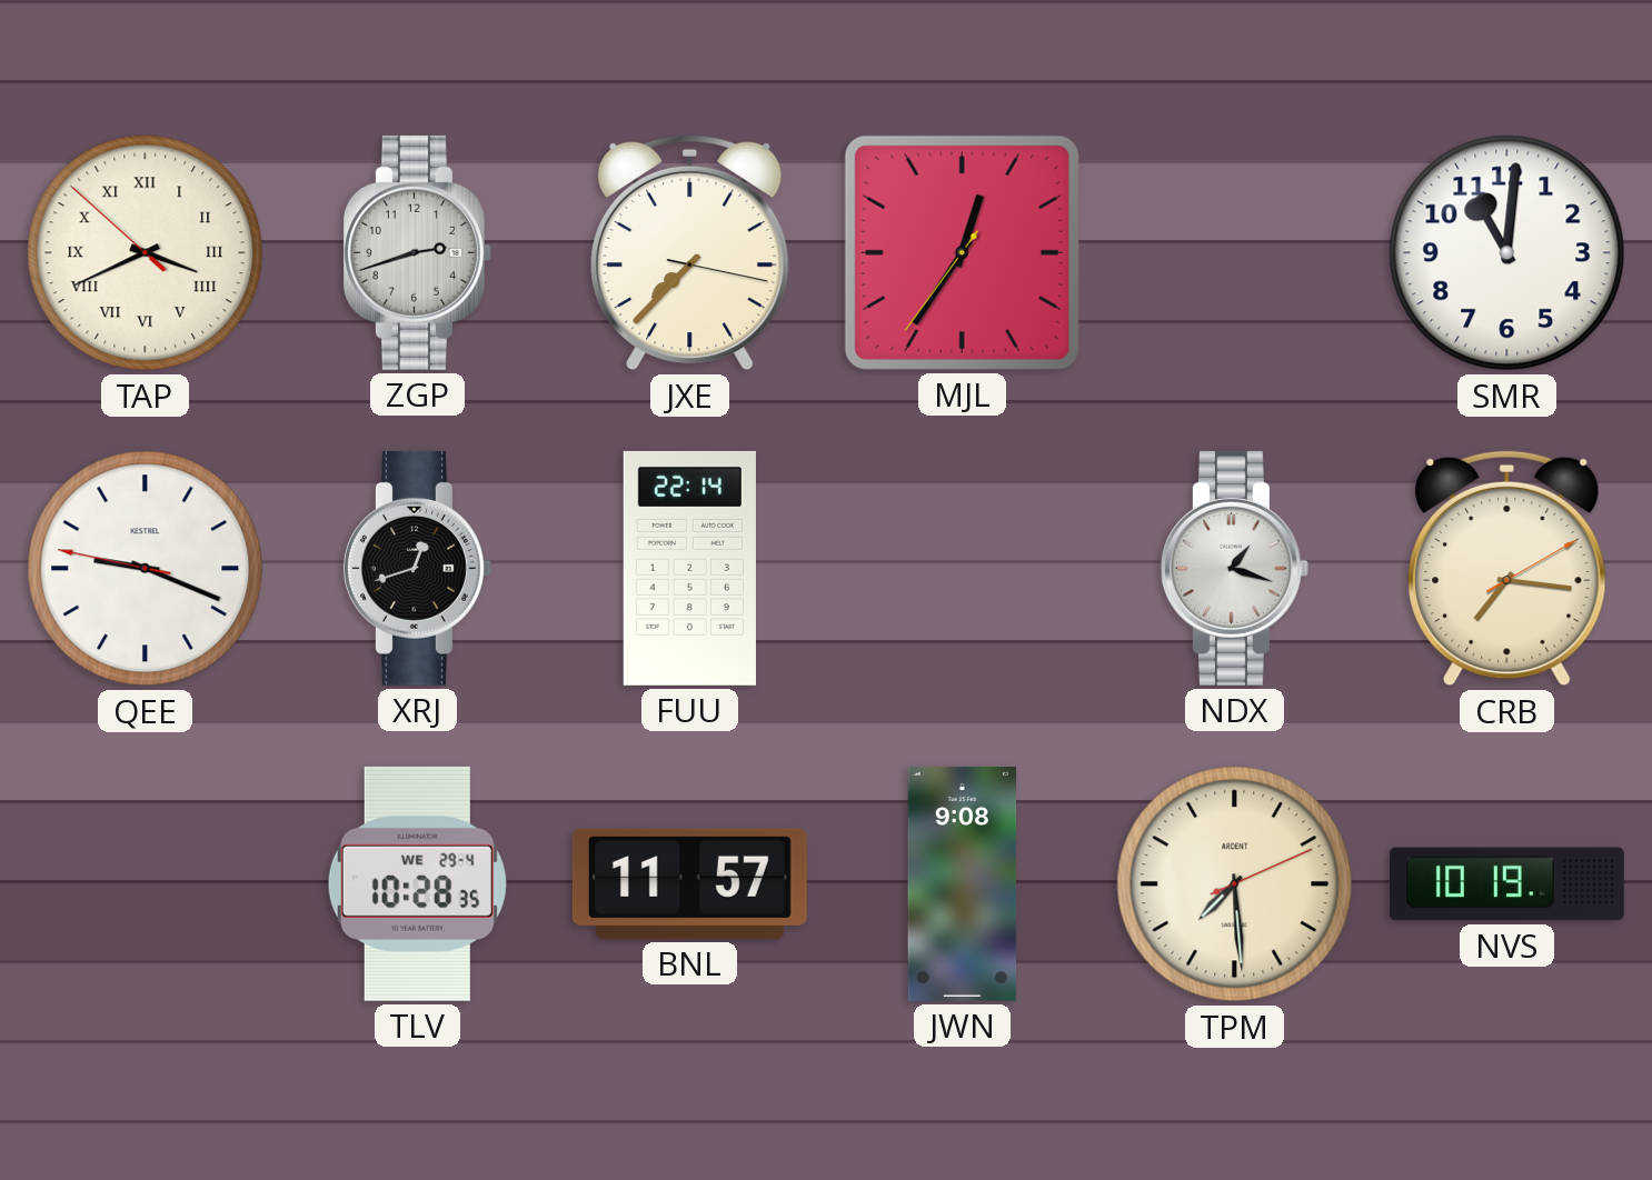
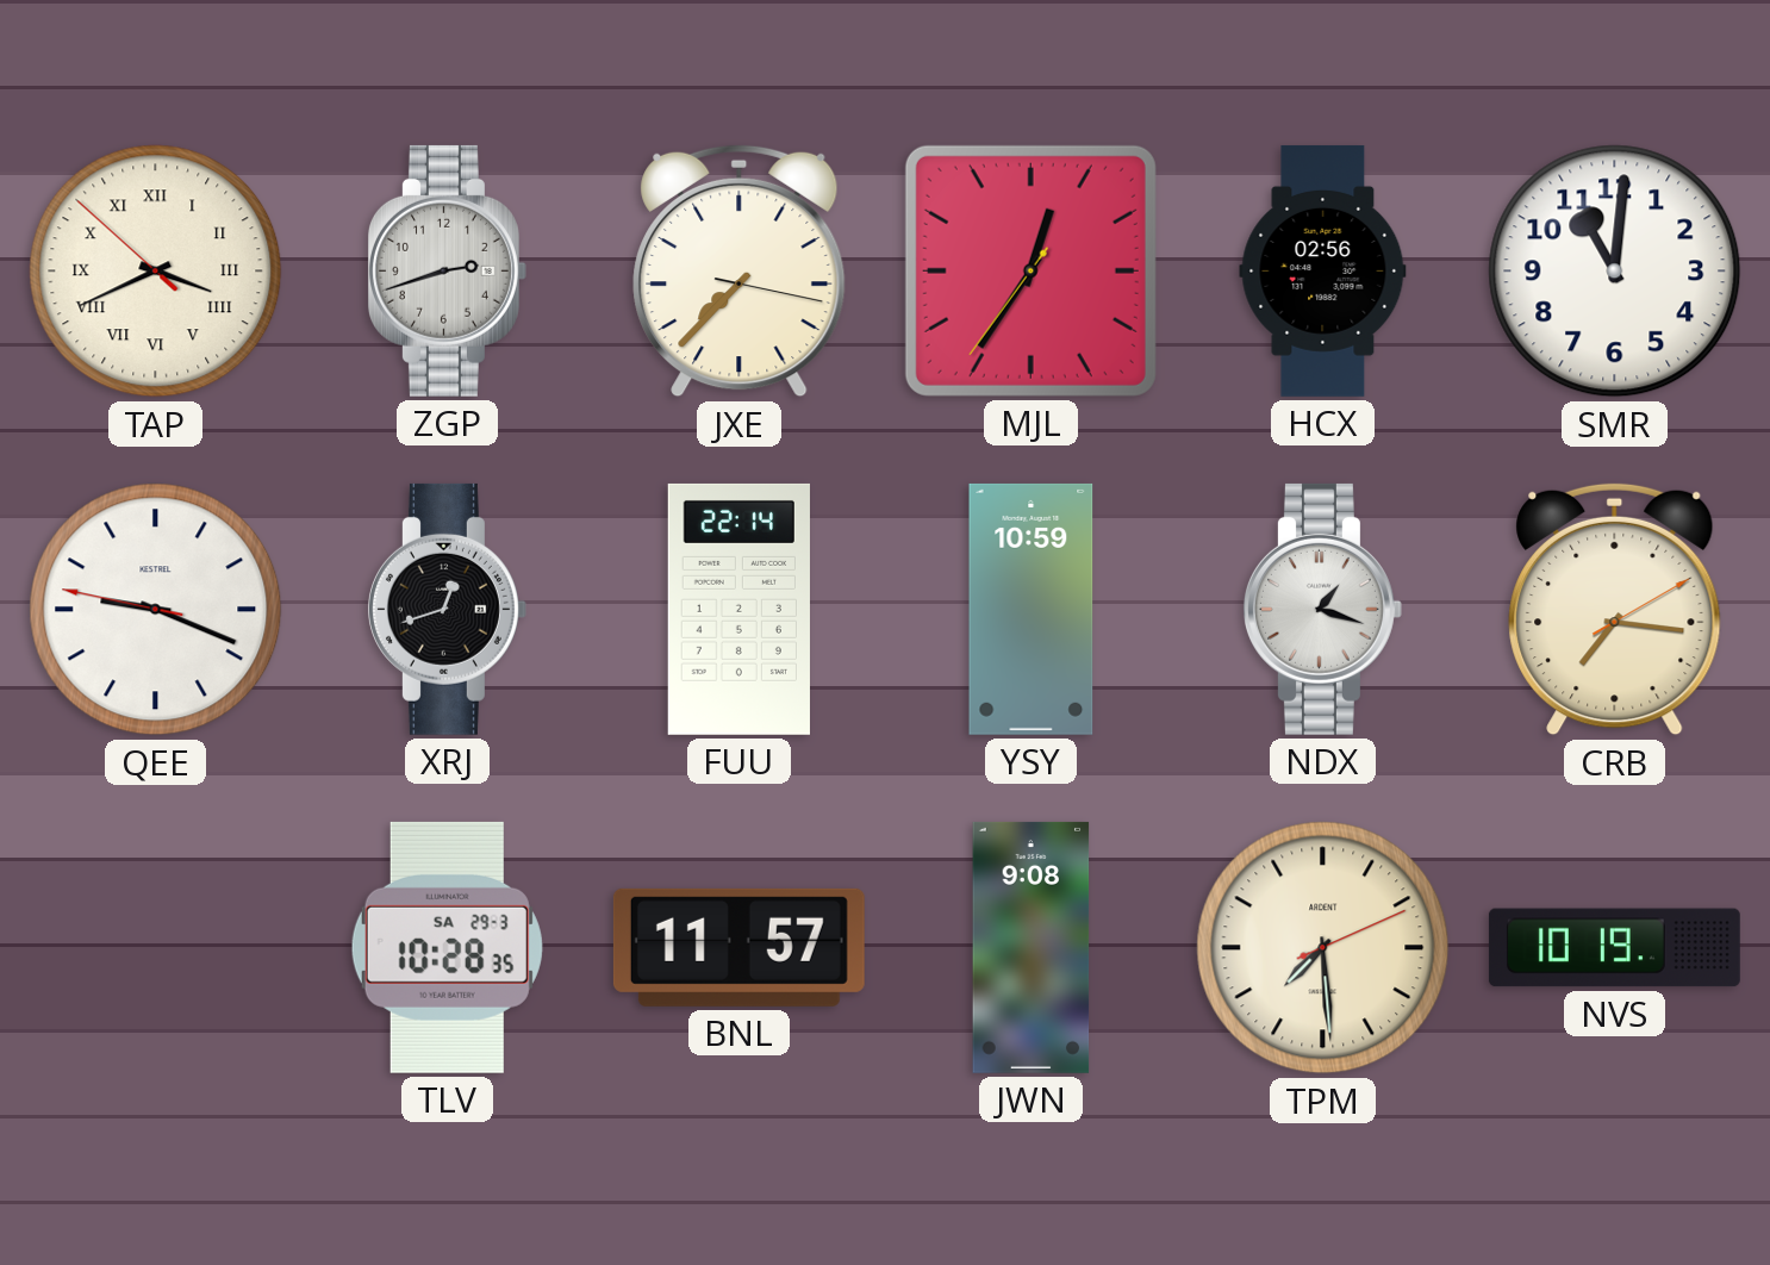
HCX: none -> 02:56
YSY: none -> 10:59
TLV date: WE 29-4 -> SA 29-3
